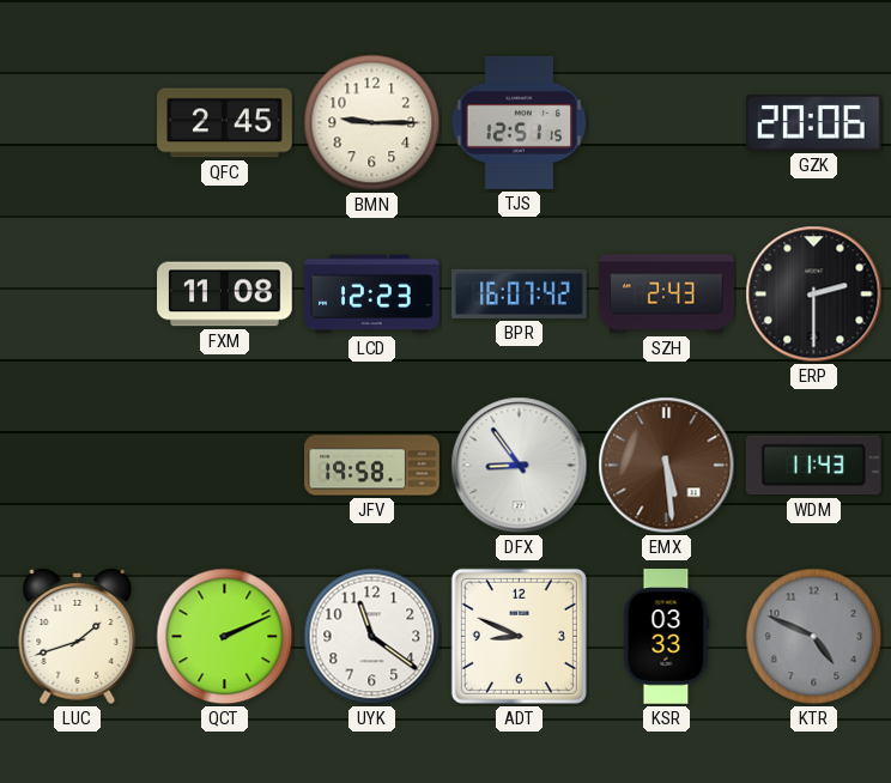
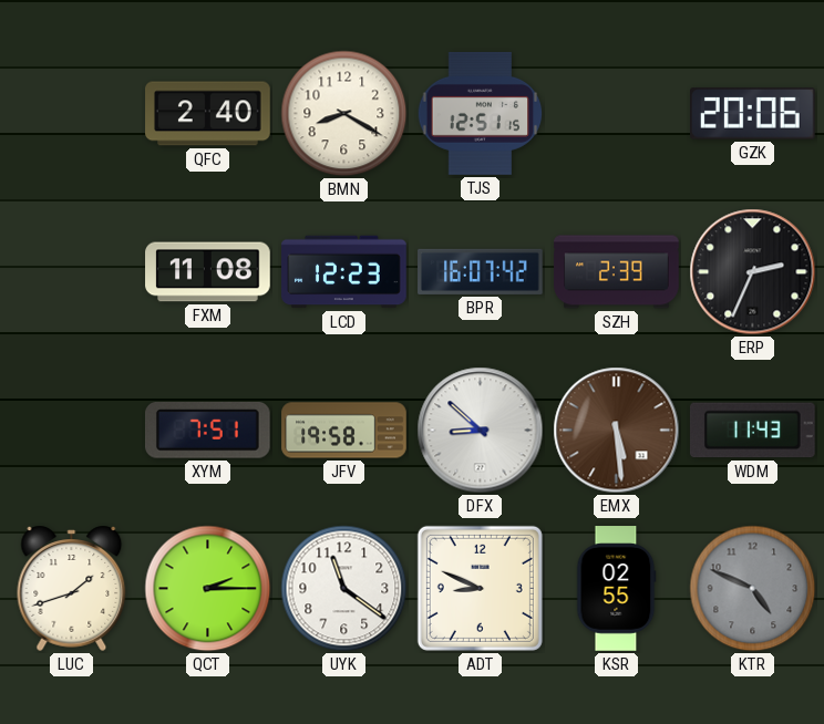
QFC: 2:45 -> 2:40
BMN: 9:15 -> 8:20
SZH: 2:43 -> 2:39
ERP: 2:30 -> 2:34
XYM: none -> 7:51
DFX: 8:54 -> 8:52
QCT: 2:11 -> 2:15
KSR: 03:33 -> 02:55
